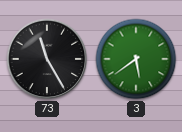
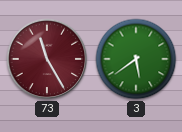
73 dial: black -> burgundy
